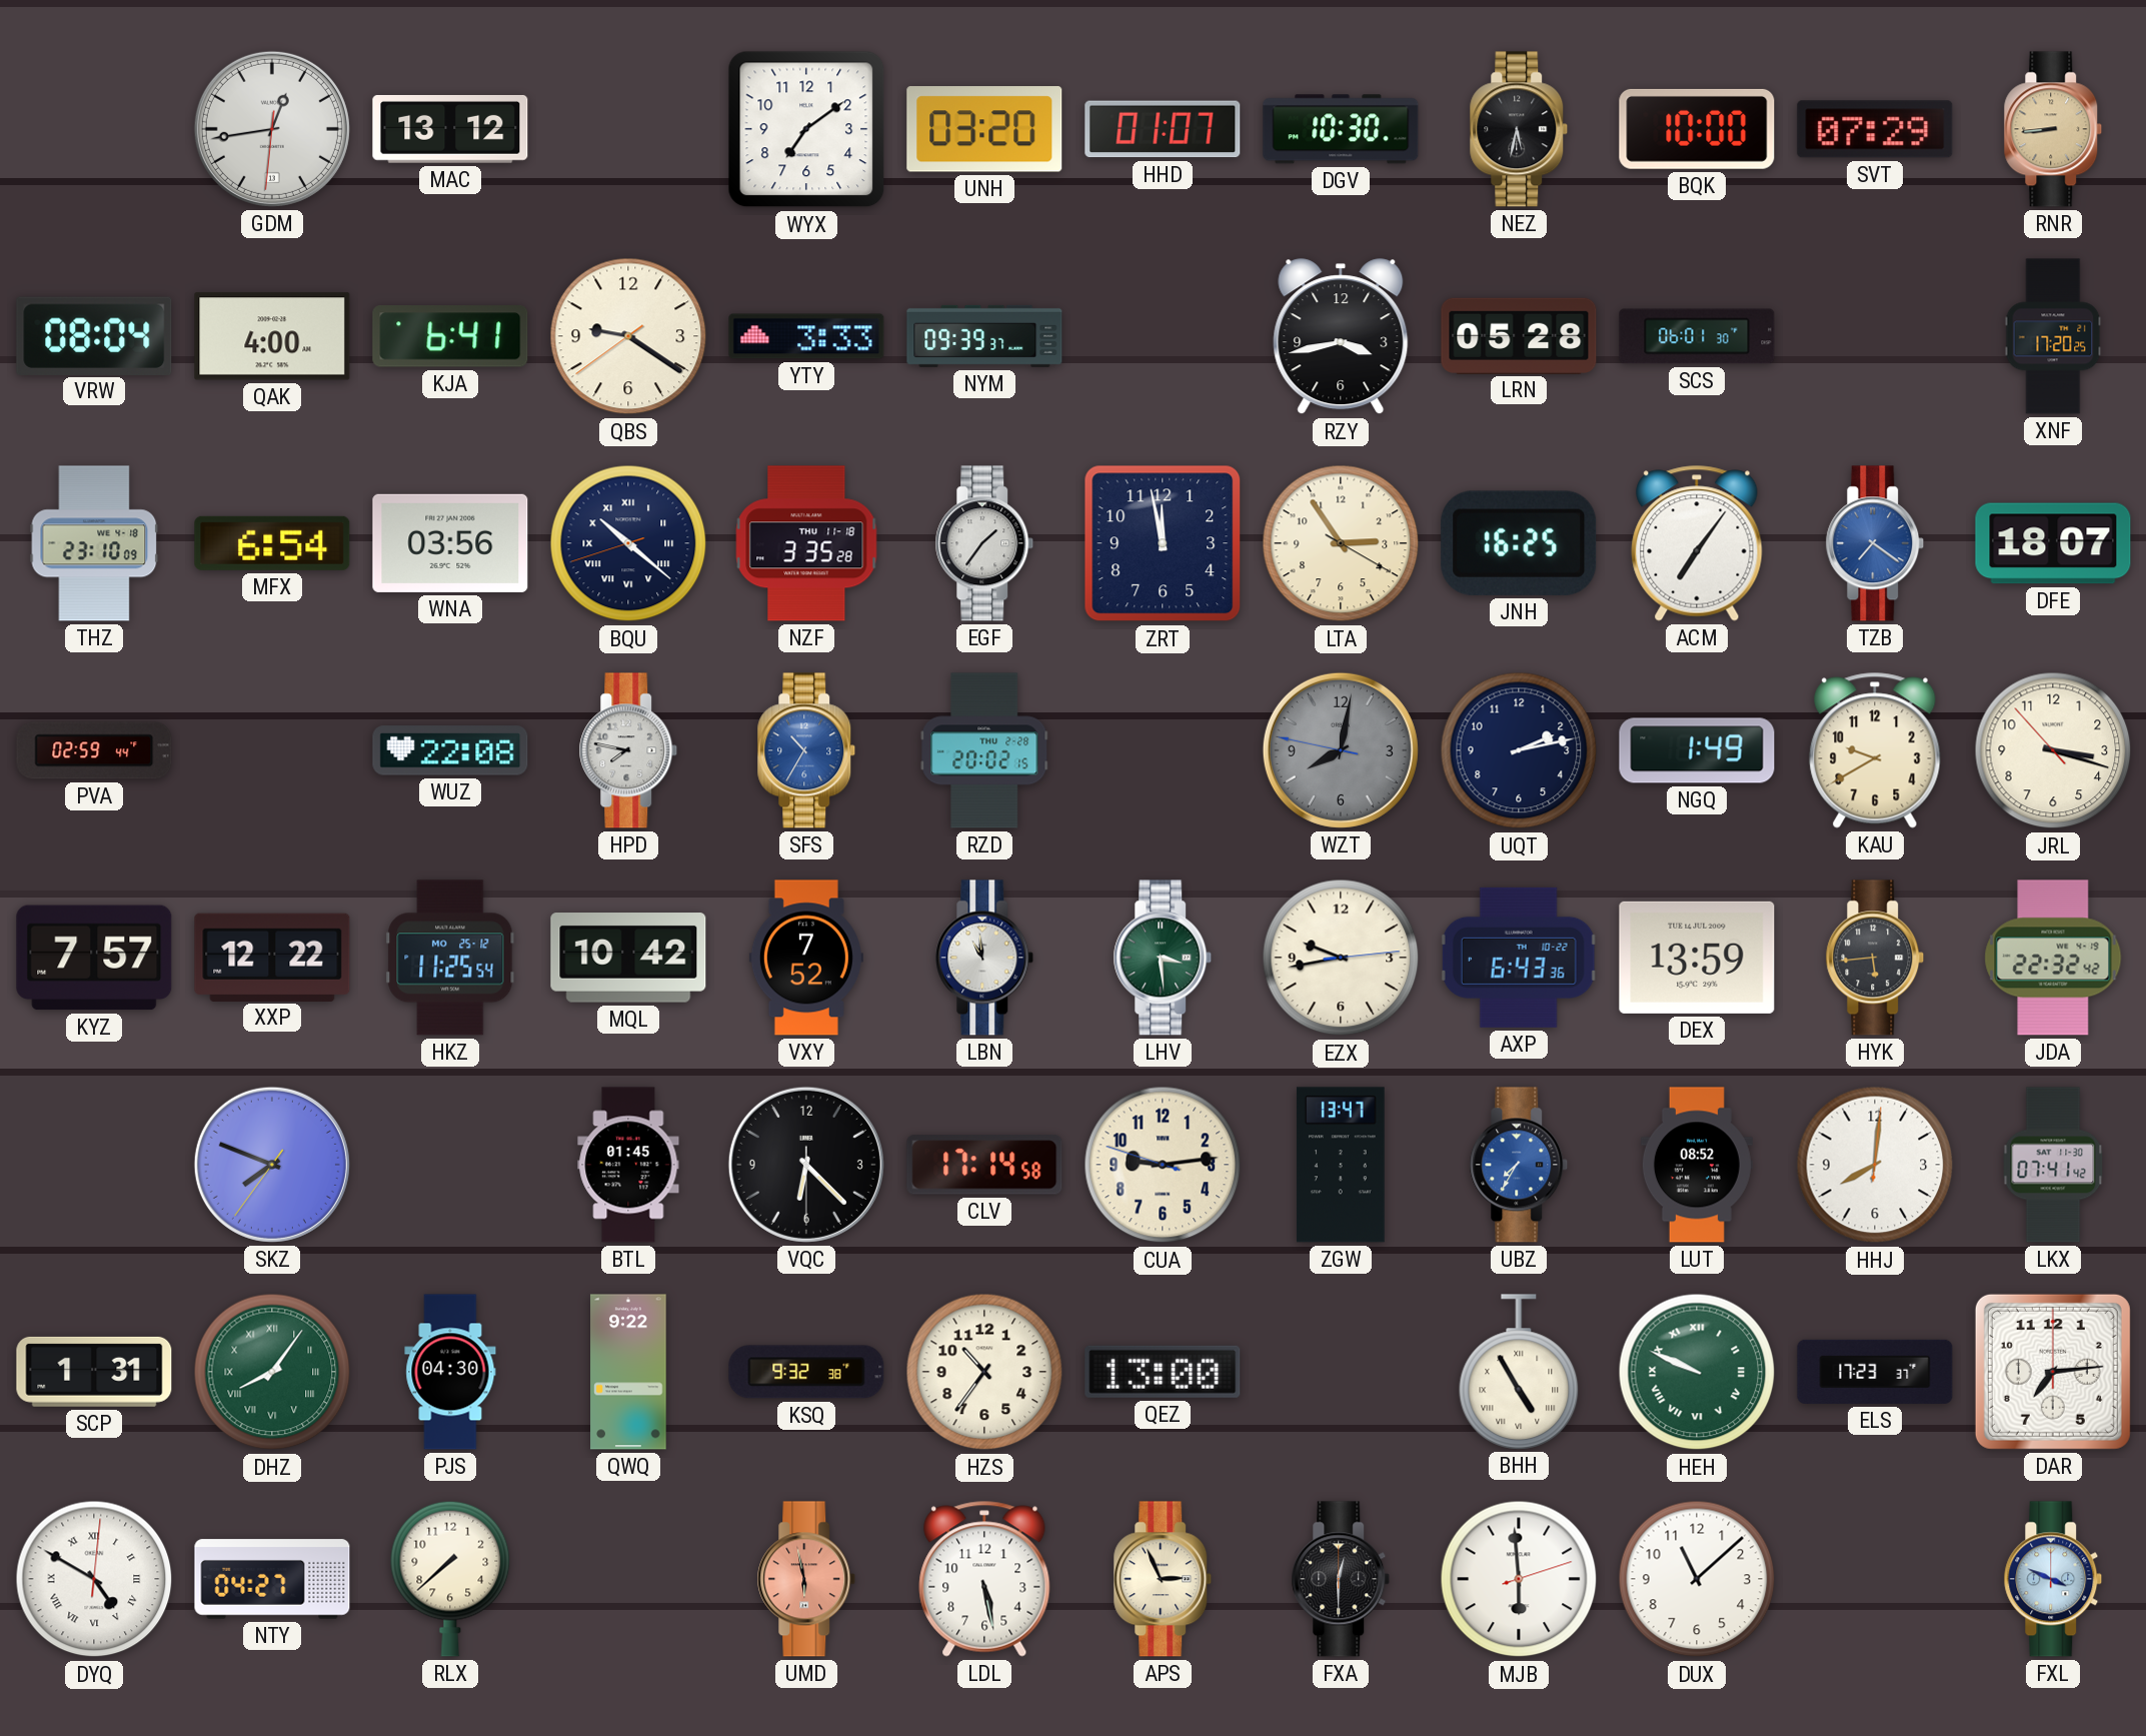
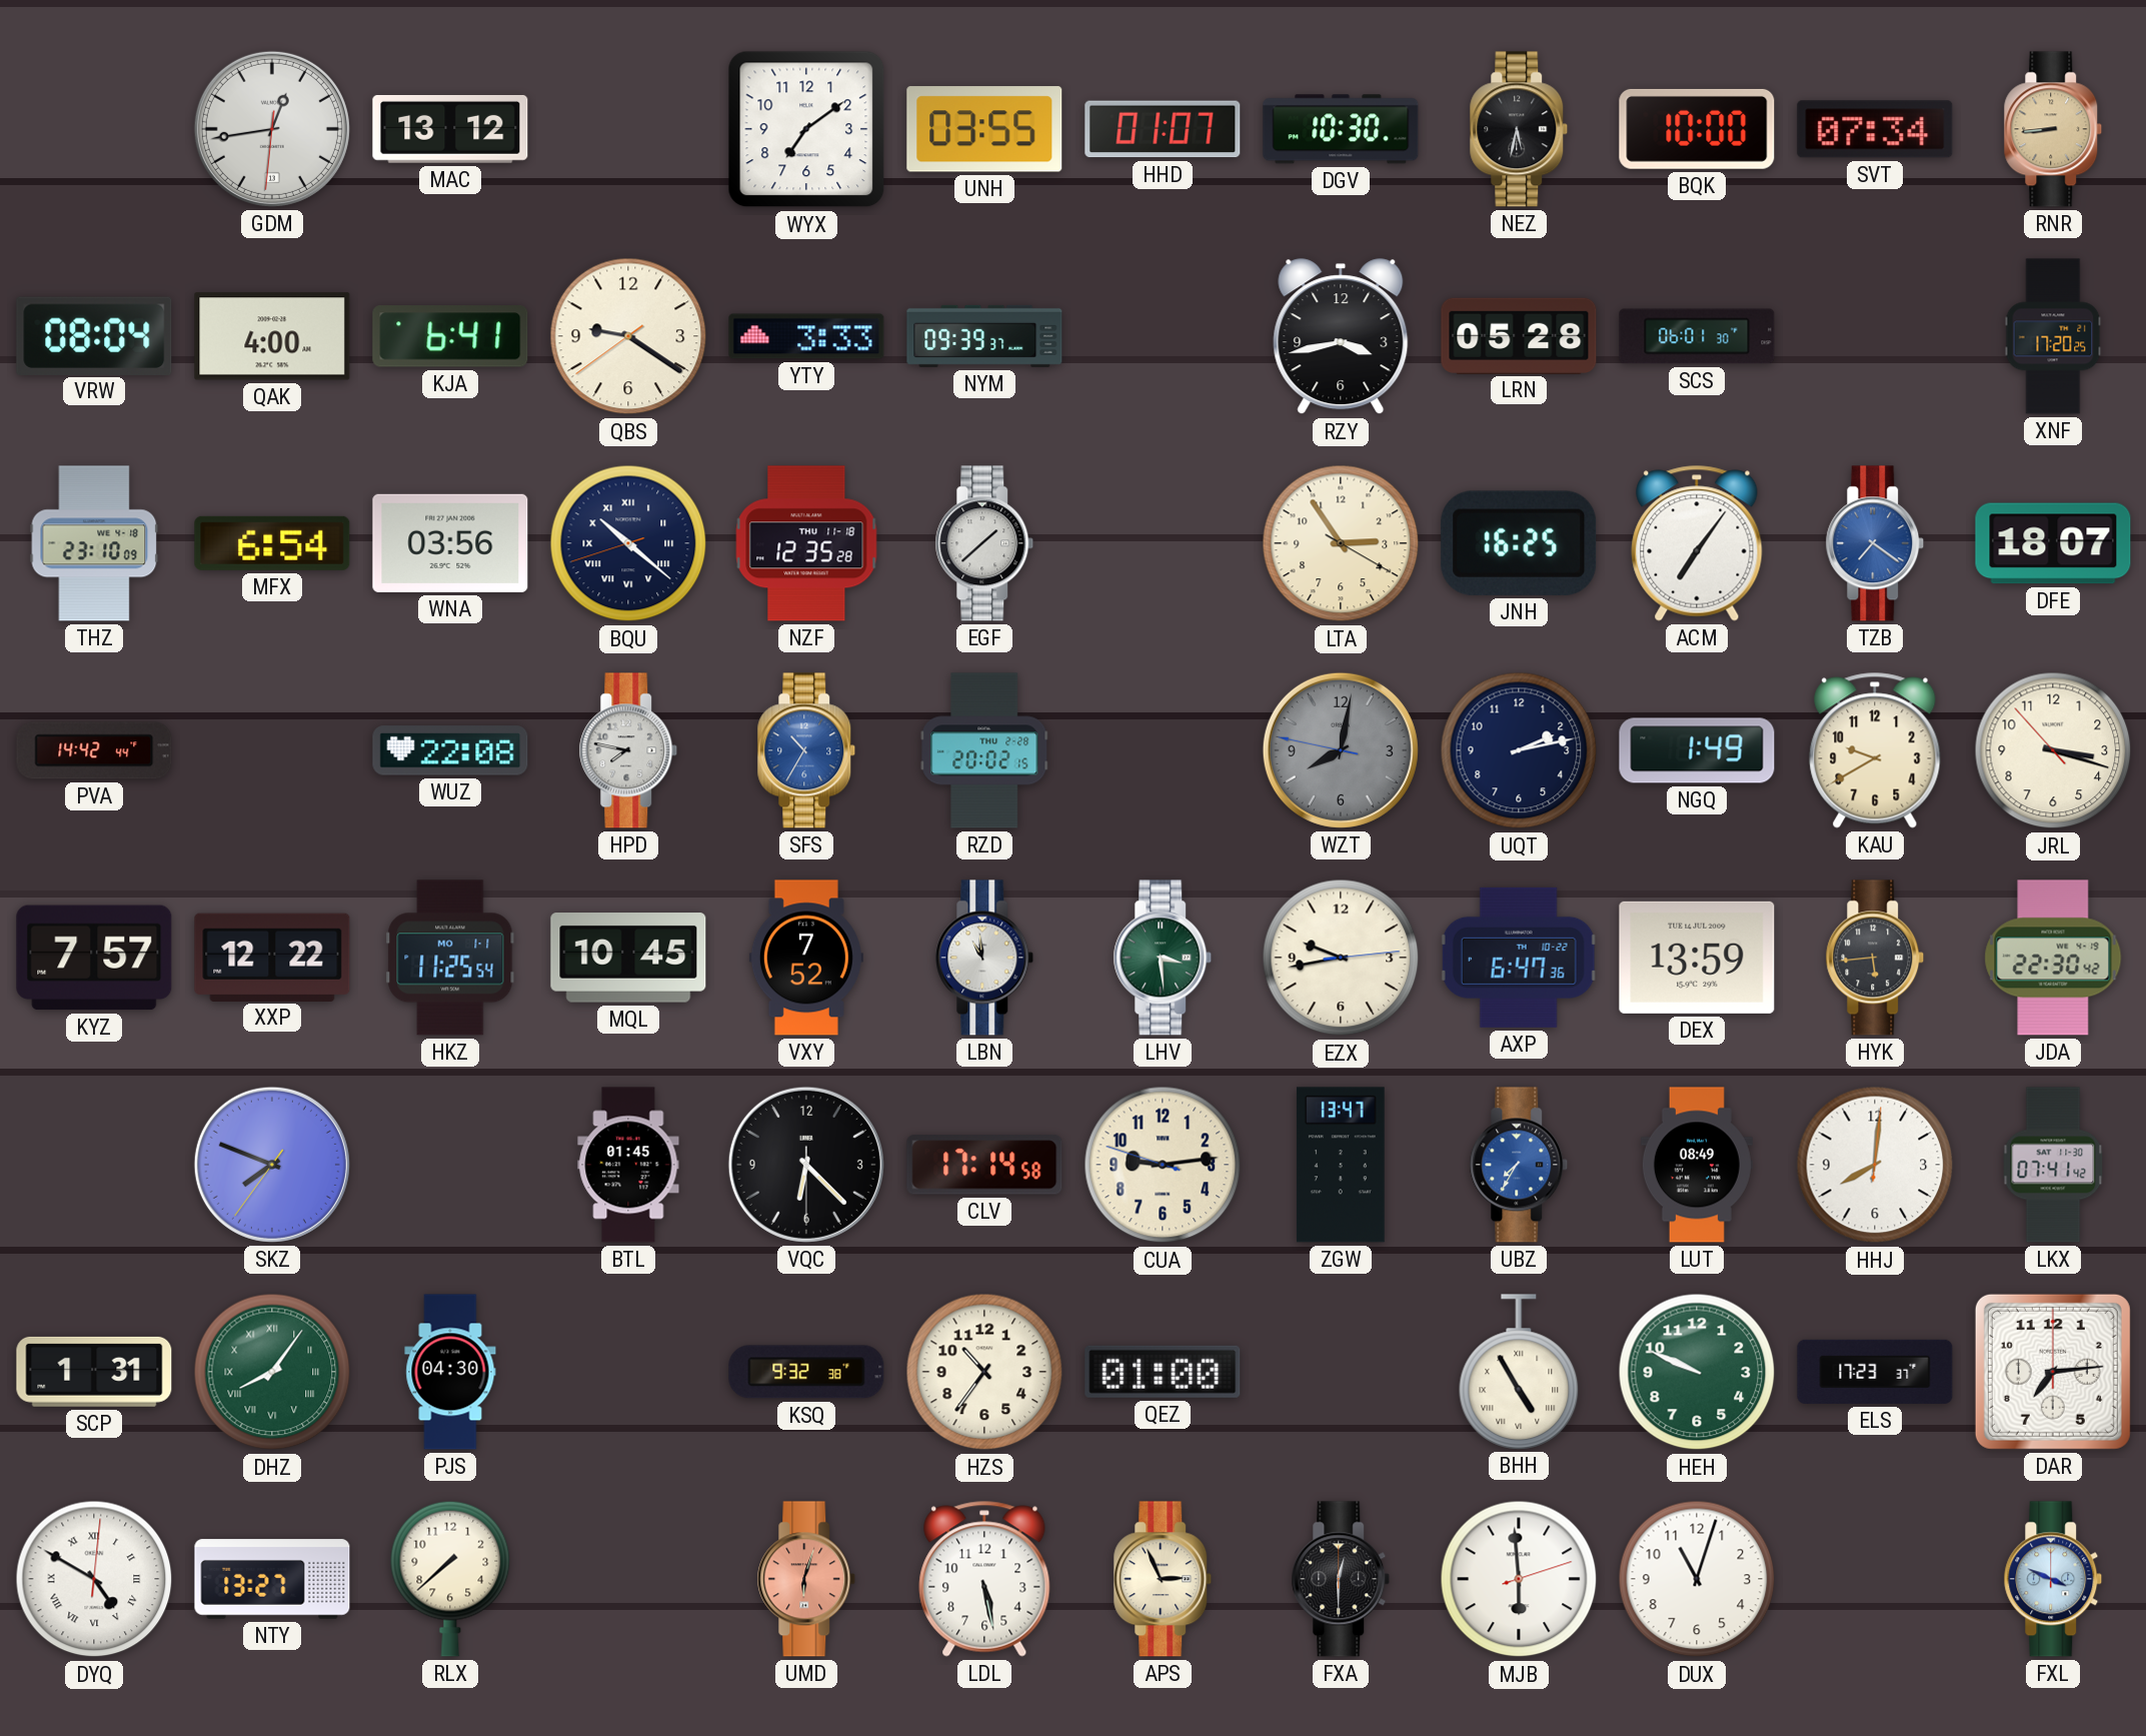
UNH: 03:20 -> 03:55
SVT: 07:29 -> 07:34
NZF: 3:35 -> 12:35
EGF: 1:36 -> 1:38
ZRT: 11:58 -> none
PVA: 02:59 -> 14:42
HKZ date: MO 25-12 -> MO 1-1
MQL: 10:42 -> 10:45
AXP: 6:43 -> 6:47
JDA: 22:32 -> 22:30
LUT: 08:52 -> 08:49
QWQ: 9:22 -> none
QEZ: 13:00 -> 01:00
HEH numerals: Roman -> Arabic
NTY: 04:27 -> 13:27
UMD: 5:58 -> 6:03
DUX: 11:08 -> 11:03
